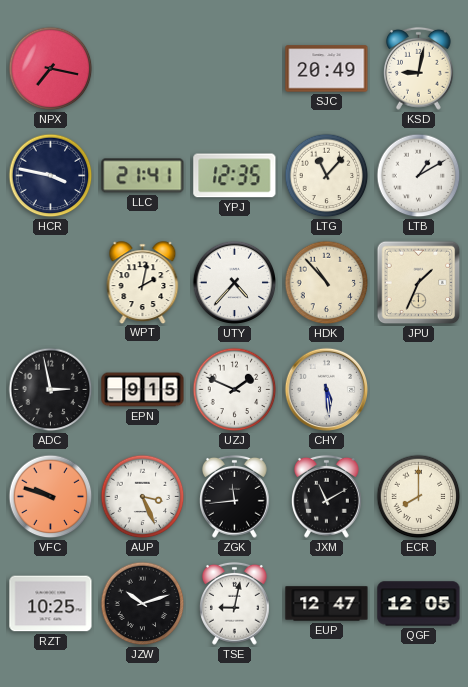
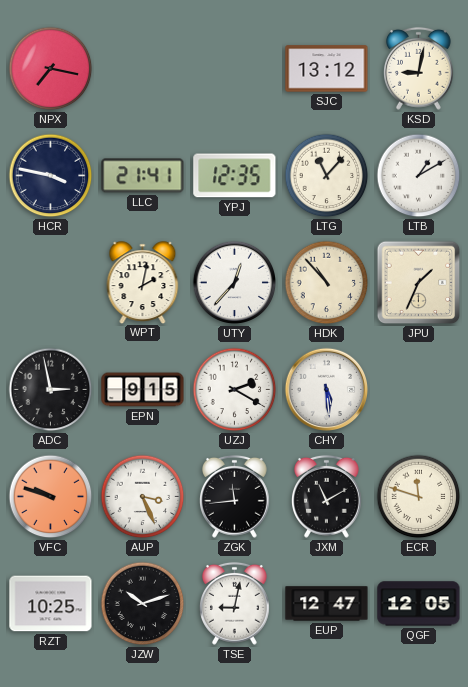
SJC: 20:49 -> 13:12
UTY: 4:37 -> 12:37
UZJ: 1:49 -> 2:20
ECR: 8:00 -> 11:48
